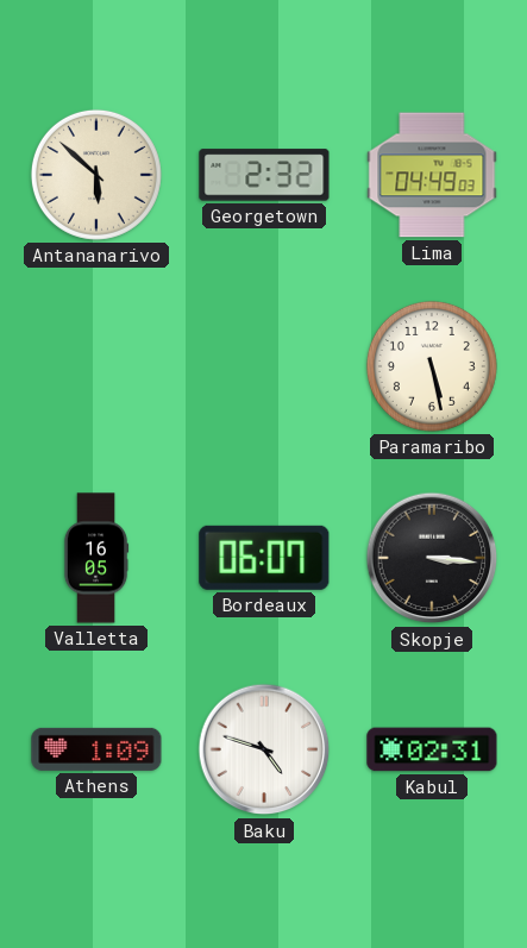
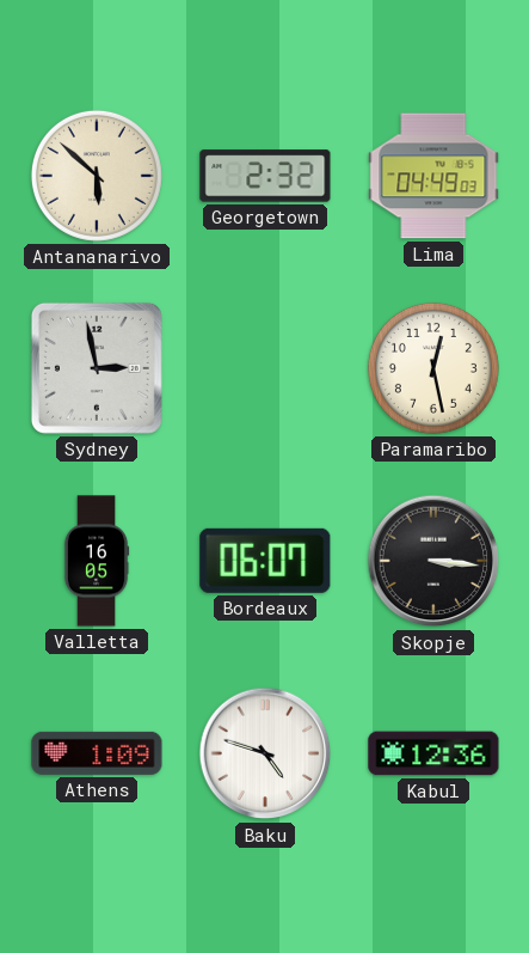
Sydney: none -> 2:58
Paramaribo: 5:28 -> 12:28
Kabul: 02:31 -> 12:36
